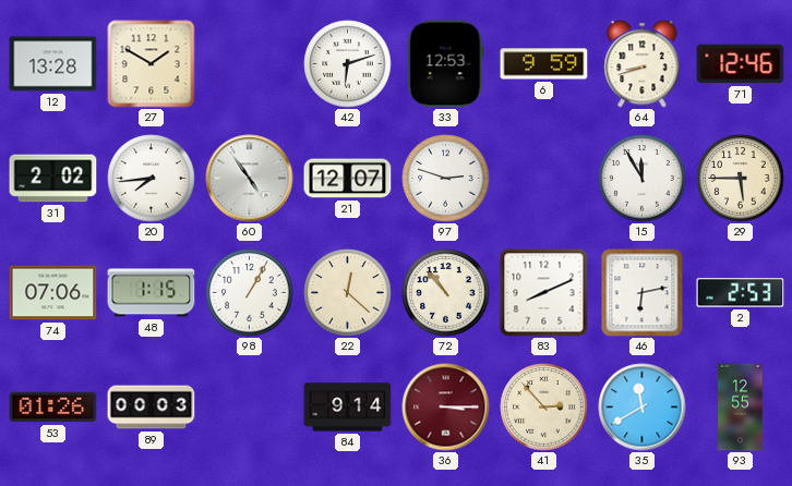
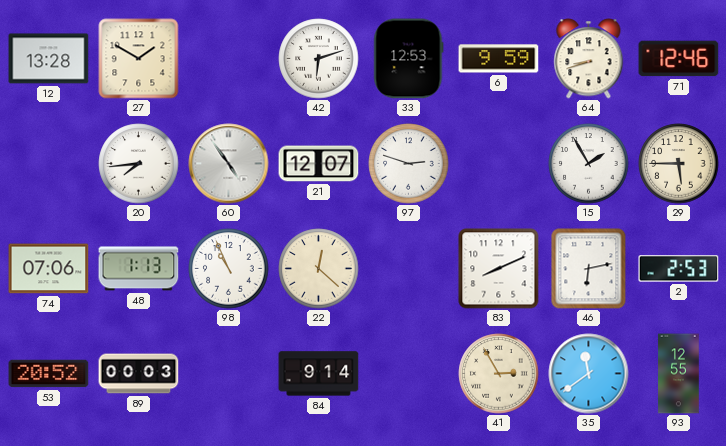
31: 2:02 -> none
15: 11:55 -> 1:55
48: 1:15 -> 1:13
98: 1:05 -> 10:56
72: 10:53 -> none
53: 01:26 -> 20:52
36: 3:15 -> none
41: 2:53 -> 2:55
35: 11:40 -> 11:39
